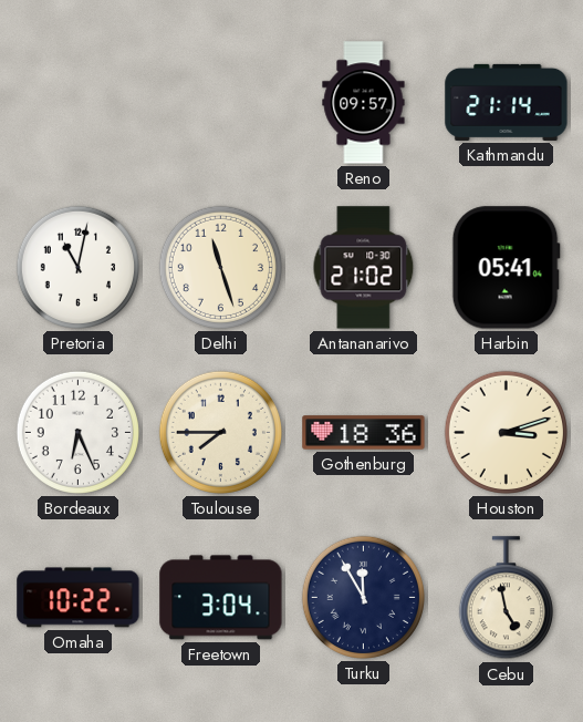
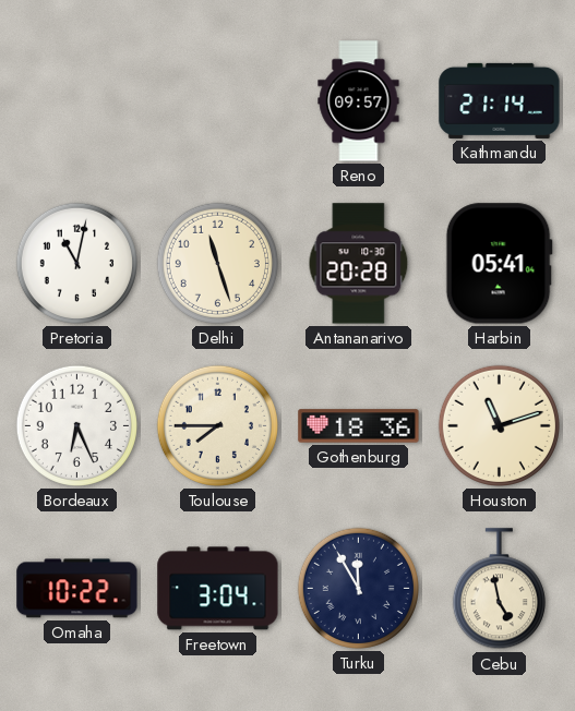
Antananarivo: 21:02 -> 20:28
Houston: 3:12 -> 11:12
